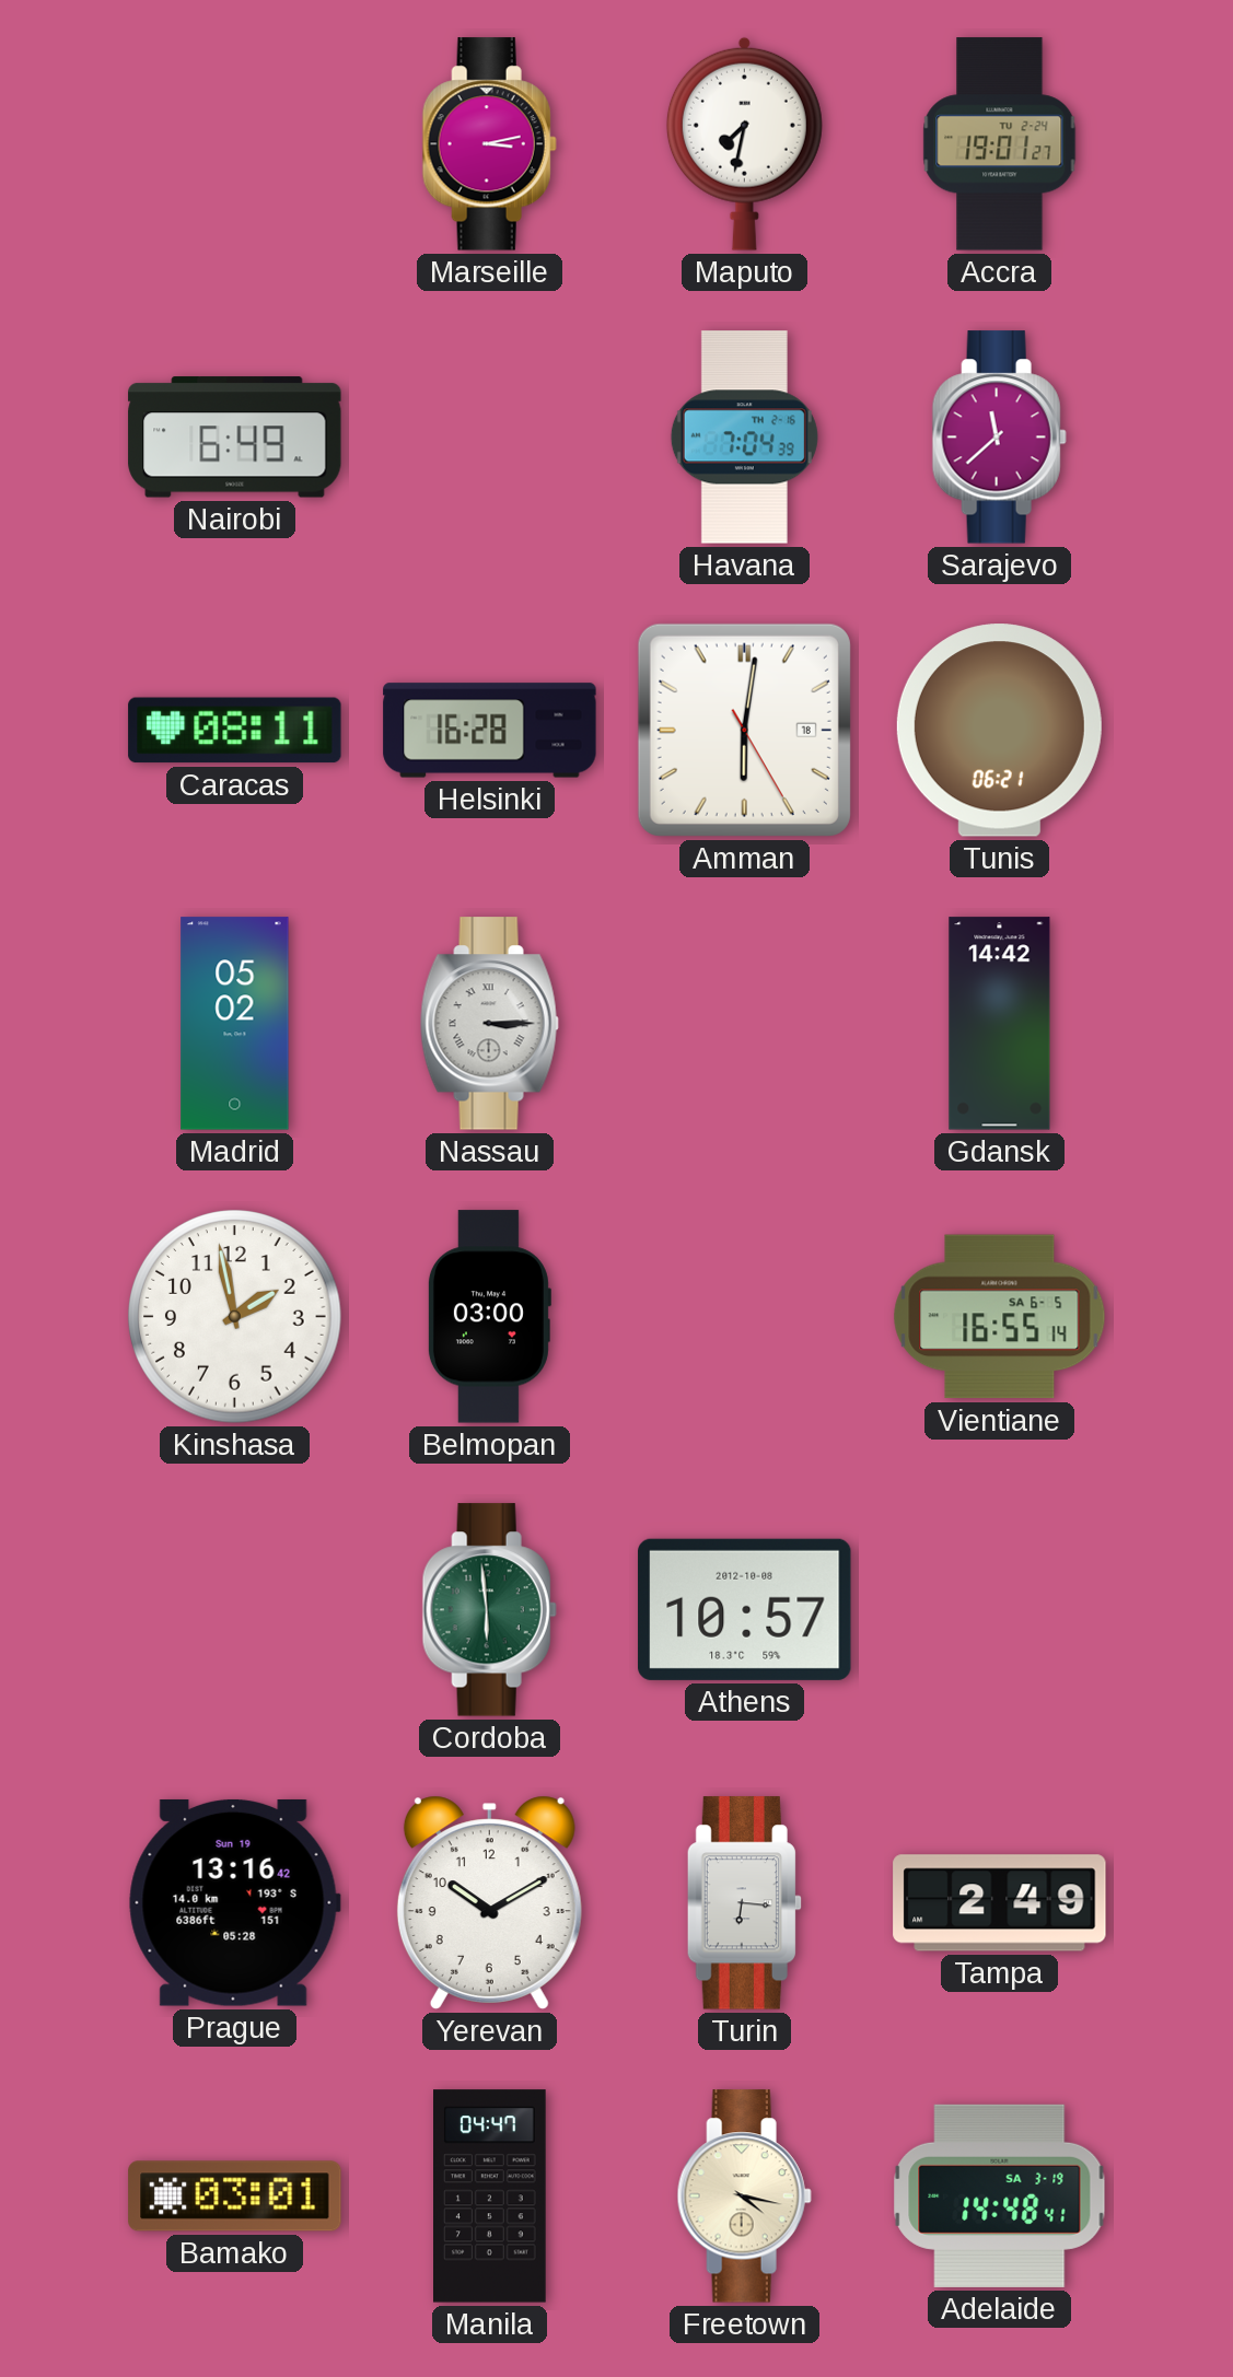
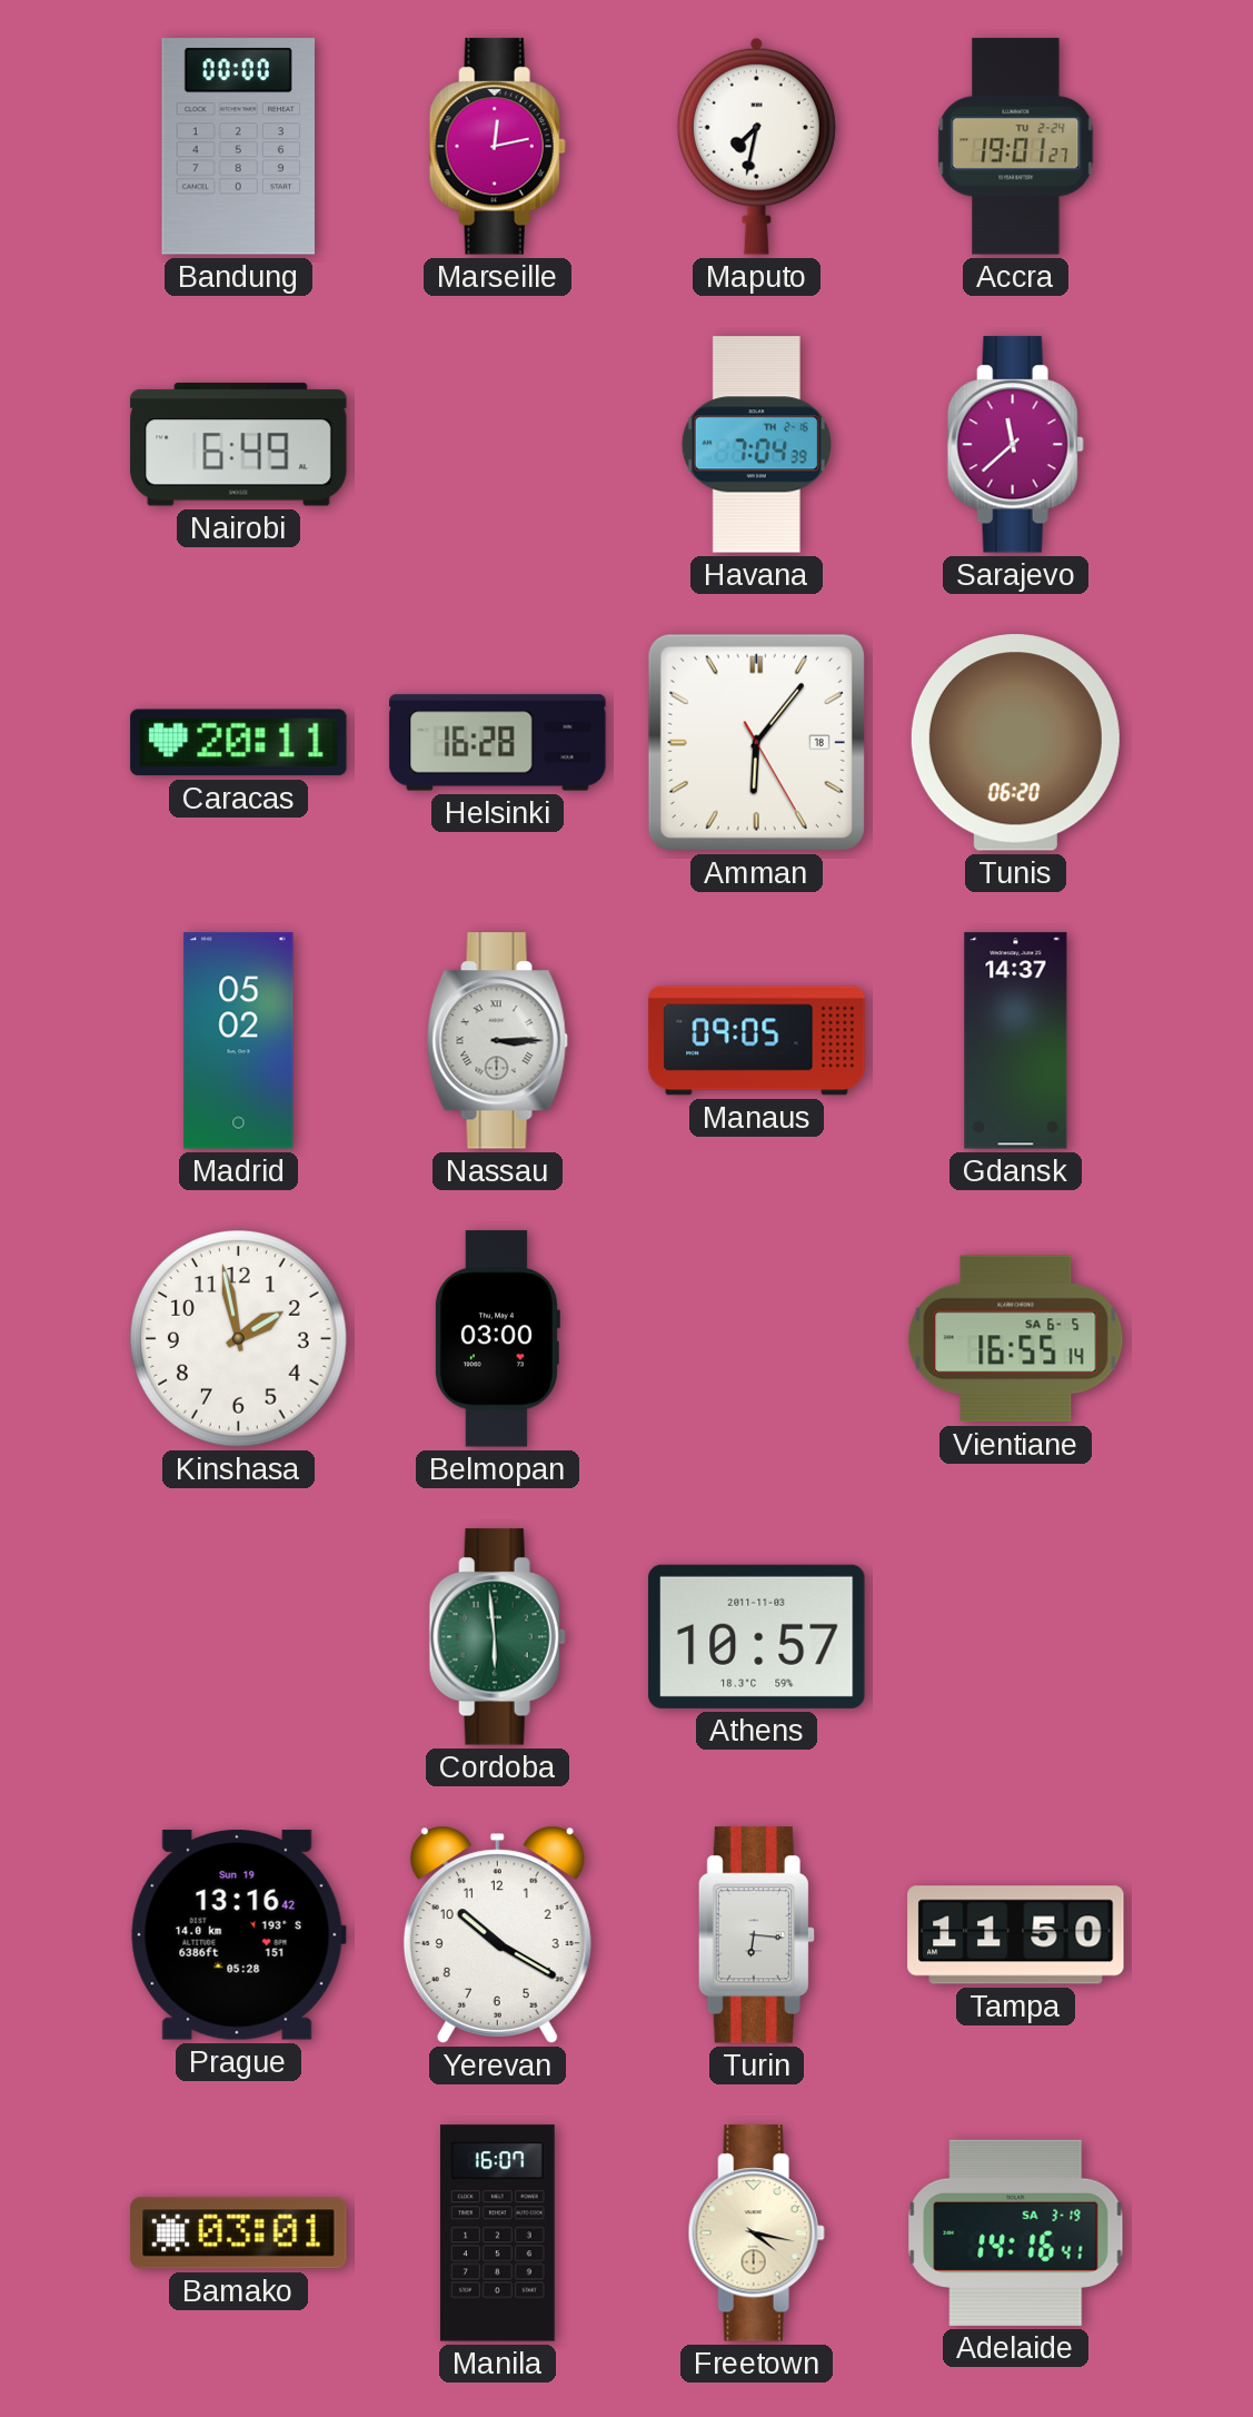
Bandung: none -> 00:00
Marseille: 3:13 -> 12:13
Caracas: 08:11 -> 20:11
Amman: 6:01 -> 6:06
Tunis: 06:21 -> 06:20
Manaus: none -> 09:05
Gdansk: 14:42 -> 14:37
Athens date: 2012-10-08 -> 2011-11-03
Yerevan: 10:10 -> 10:20
Tampa: 2:49 -> 11:50
Manila: 04:47 -> 16:07
Adelaide: 14:48 -> 14:16
